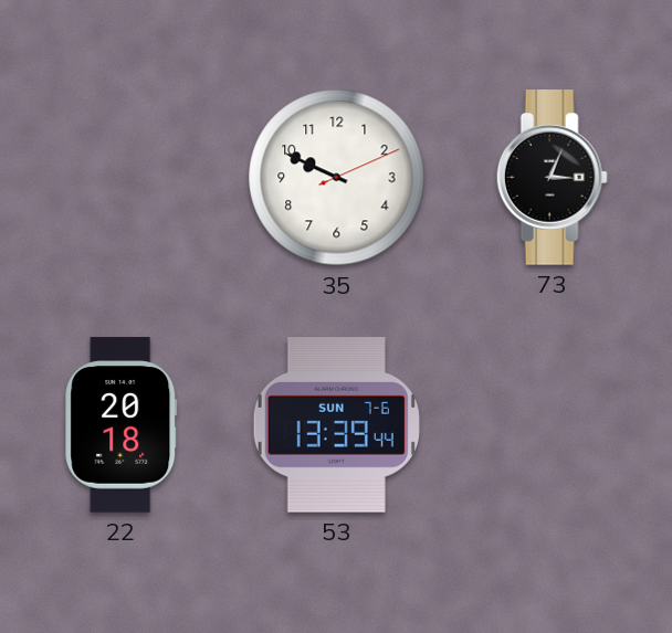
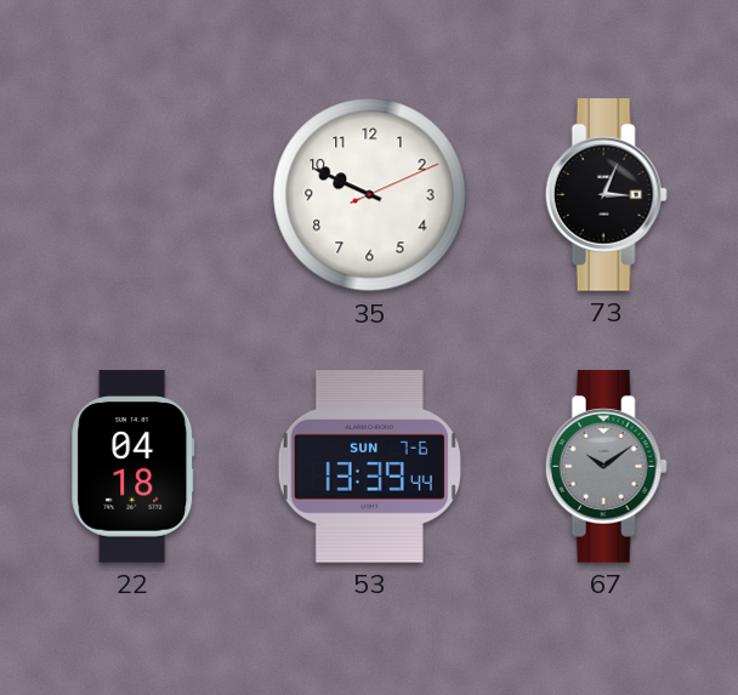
22: 20:18 -> 04:18
67: none -> 10:09
